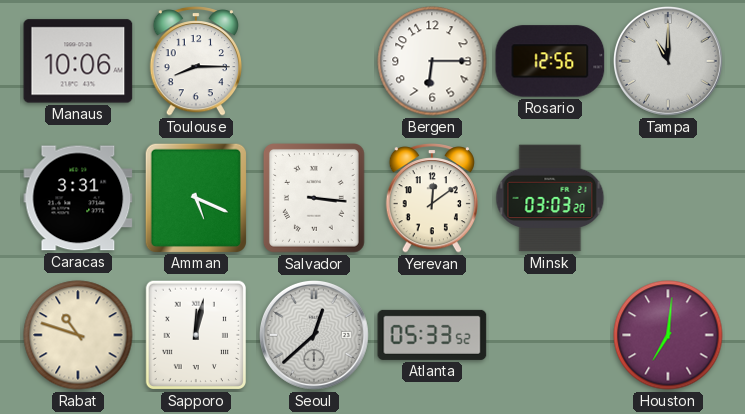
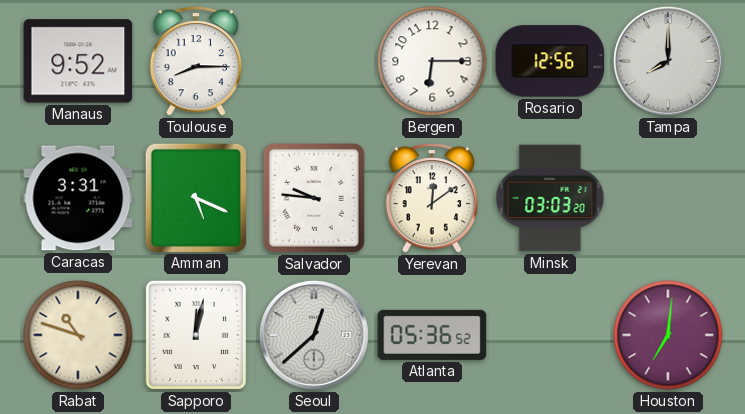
Manaus: 10:06 -> 9:52
Tampa: 11:00 -> 8:00
Salvador: 3:16 -> 9:46
Atlanta: 05:33 -> 05:36
